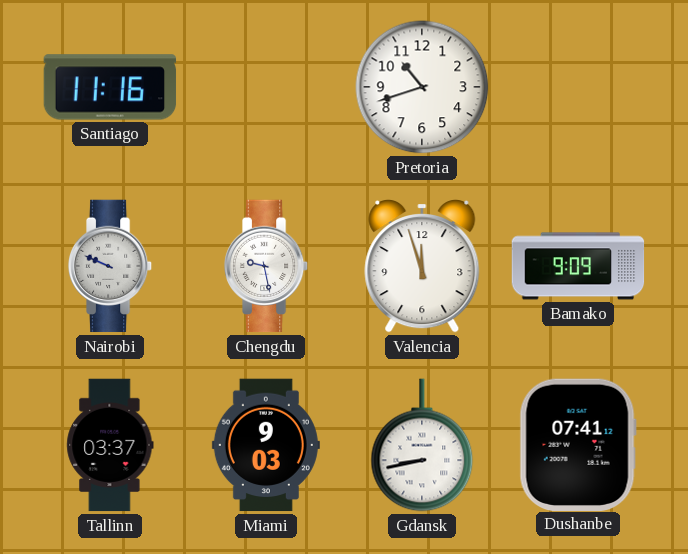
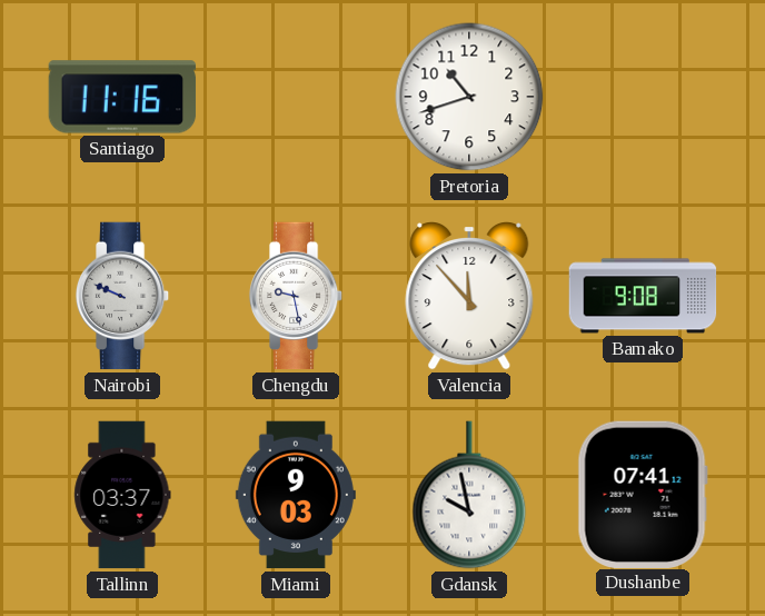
Valencia: 11:57 -> 11:53
Bamako: 9:09 -> 9:08
Gdansk: 8:43 -> 9:58
